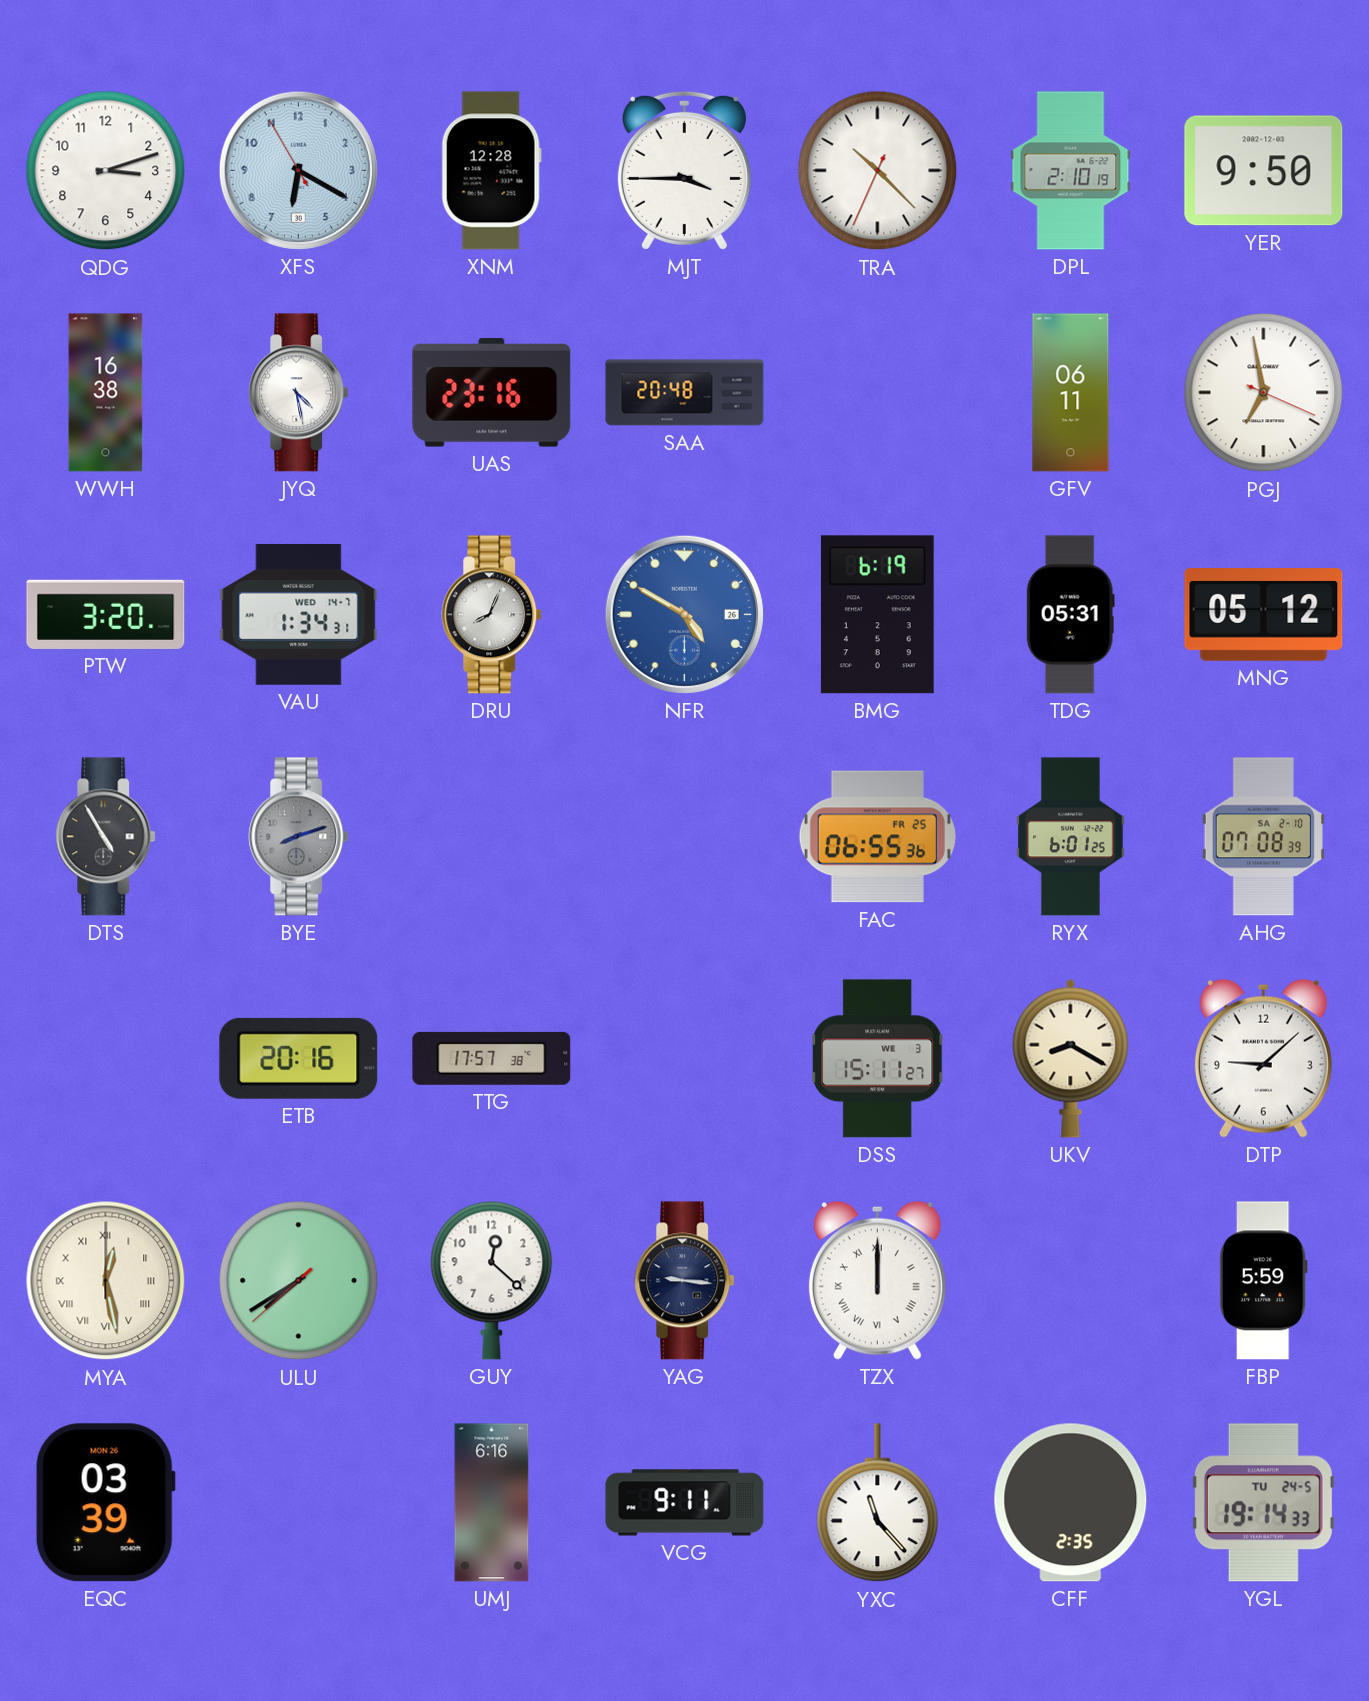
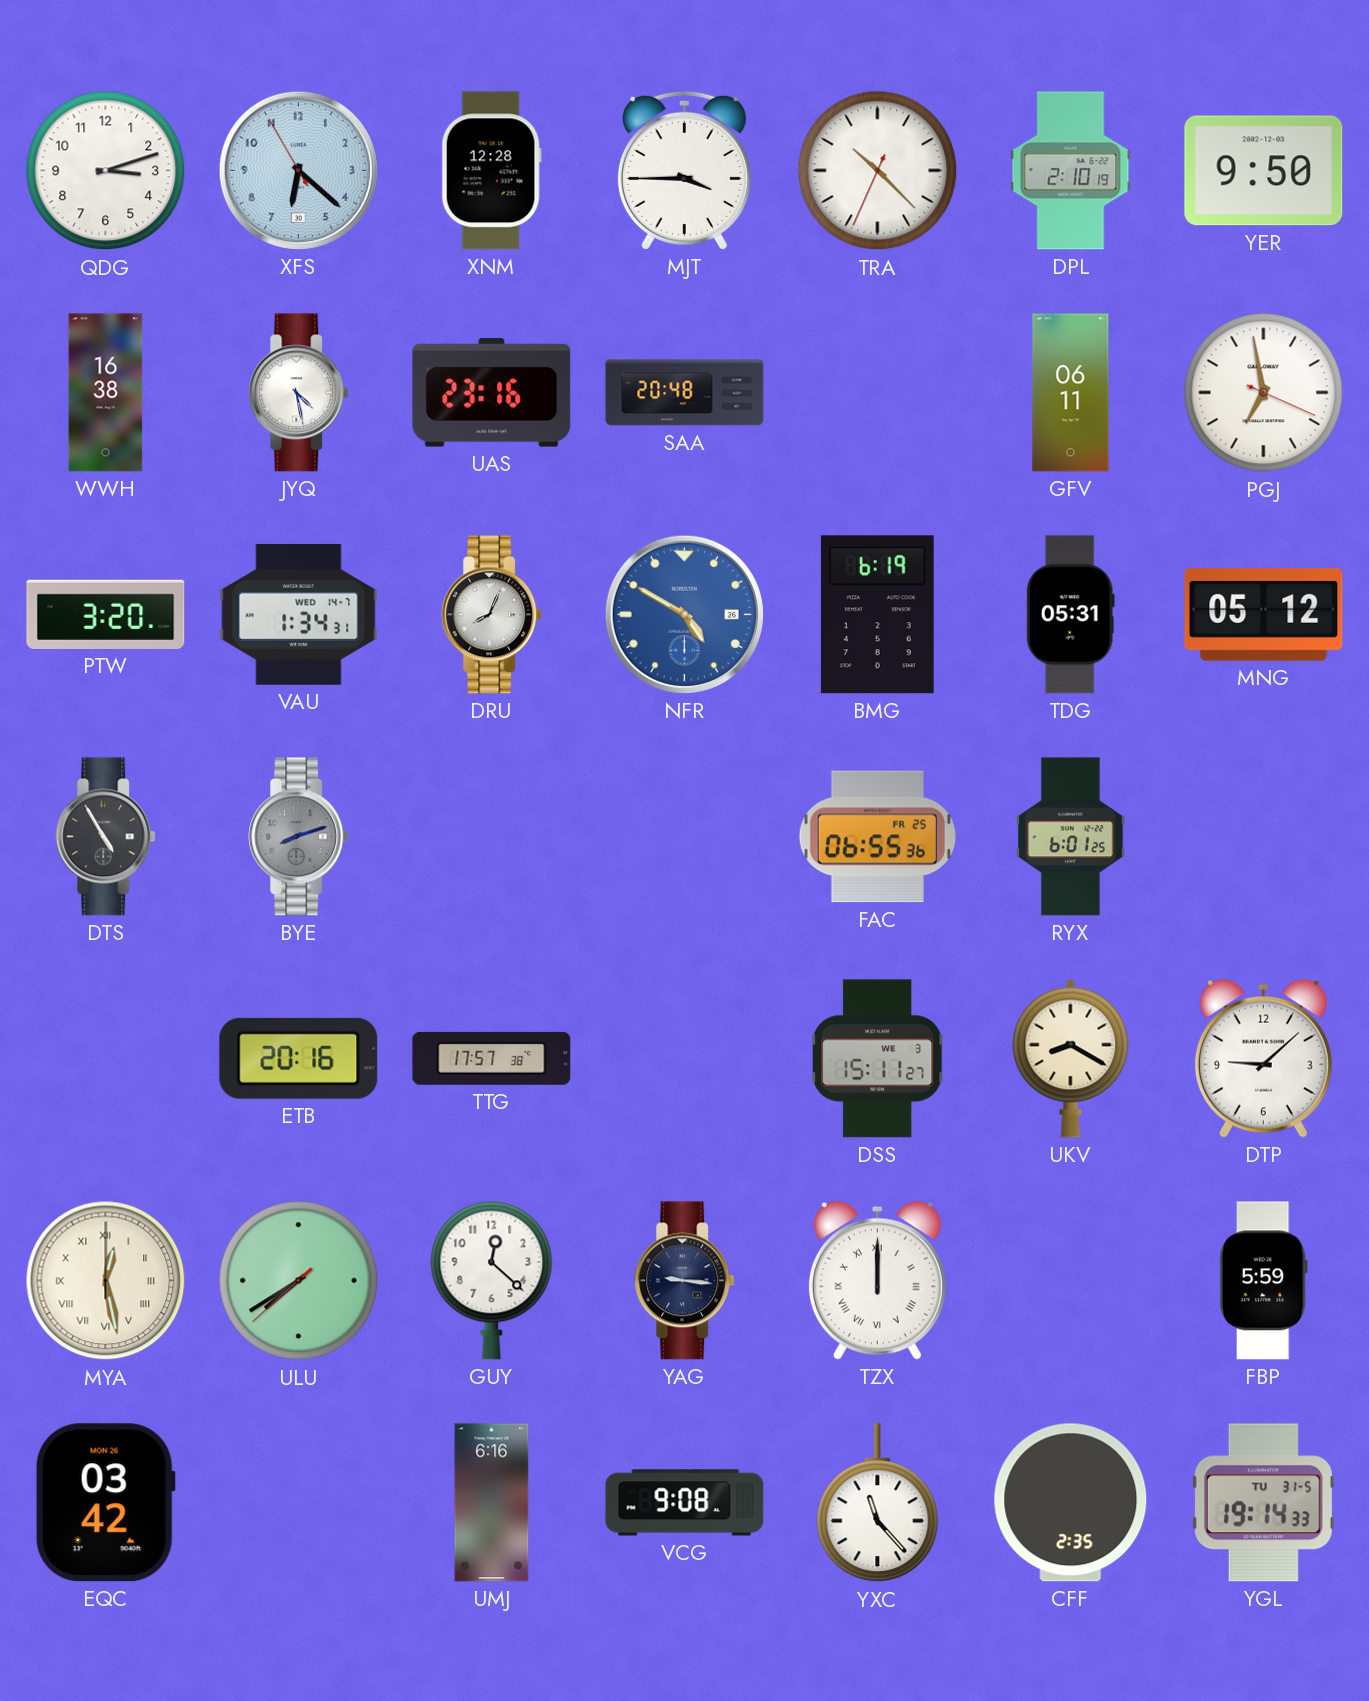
XFS: 6:19 -> 6:21
AHG: 07:08 -> none
EQC: 03:39 -> 03:42
VCG: 9:11 -> 9:08
YGL date: TU 24-5 -> TU 31-5
